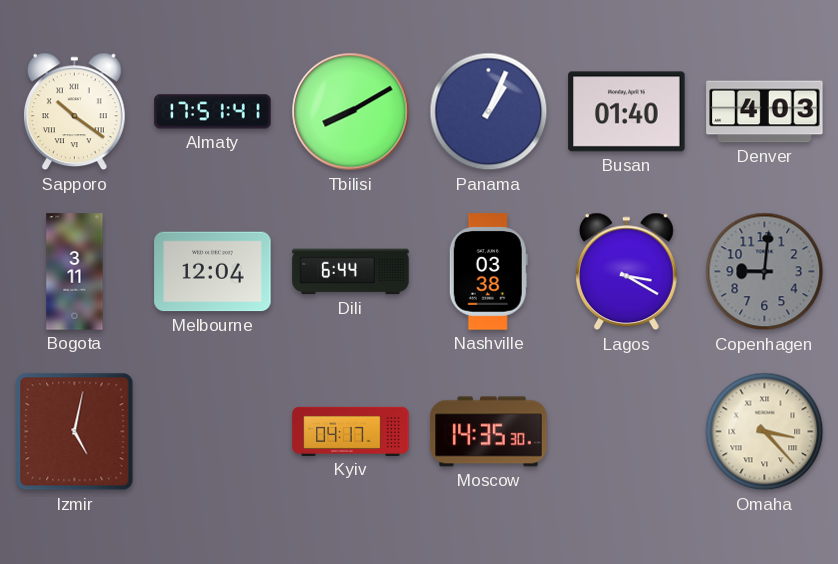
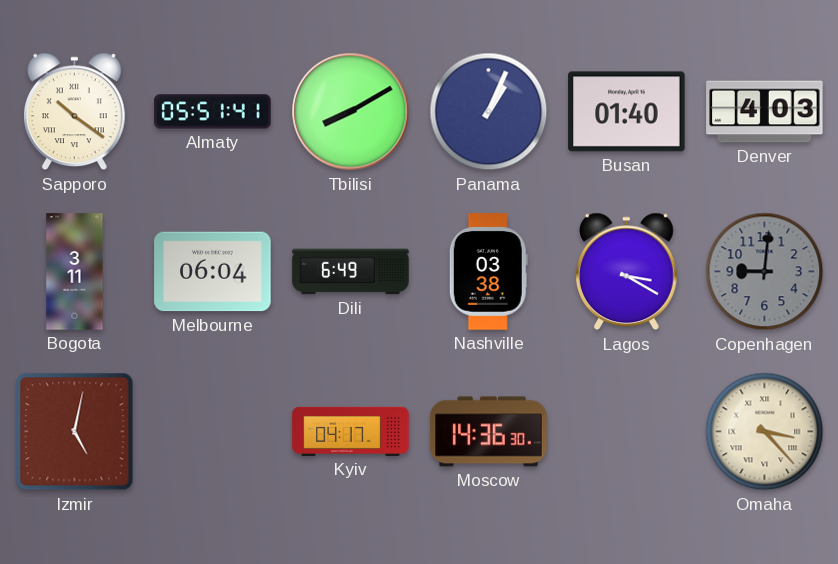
Almaty: 17:51 -> 05:51
Melbourne: 12:04 -> 06:04
Dili: 6:44 -> 6:49
Moscow: 14:35 -> 14:36
